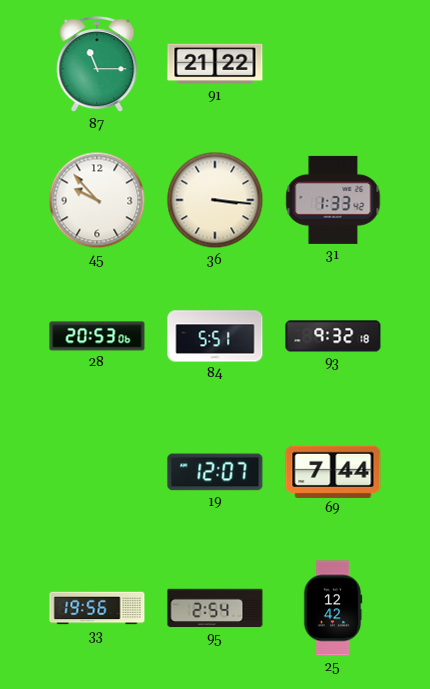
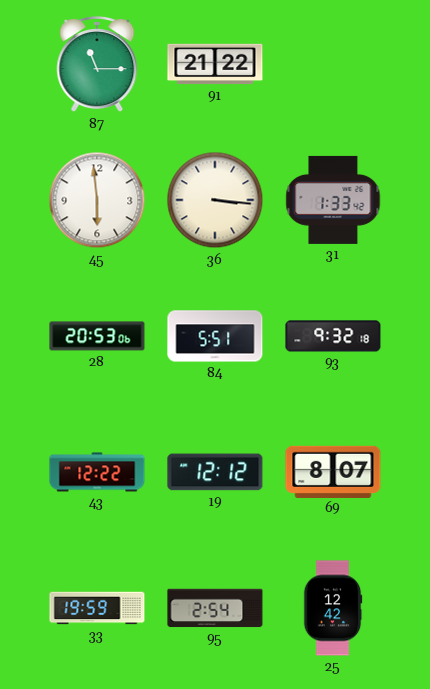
45: 9:53 -> 5:59
43: none -> 12:22
19: 12:07 -> 12:12
69: 7:44 -> 8:07
33: 19:56 -> 19:59
